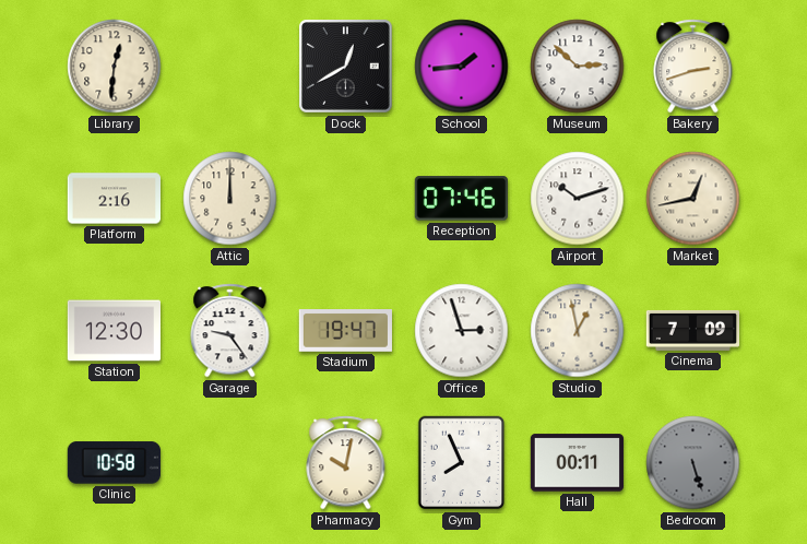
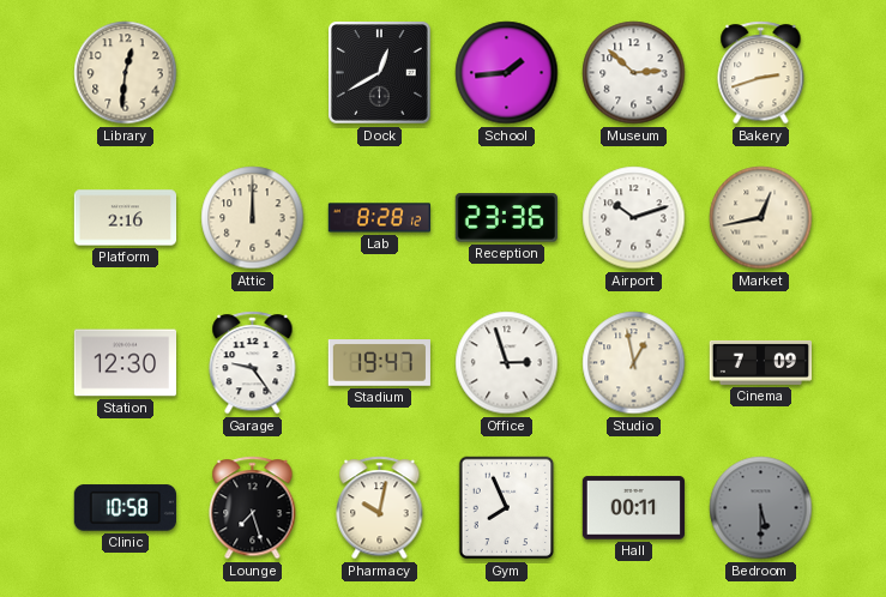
Lab: none -> 8:28
Reception: 07:46 -> 23:36
Lounge: none -> 7:27
Bedroom: 5:27 -> 5:30
